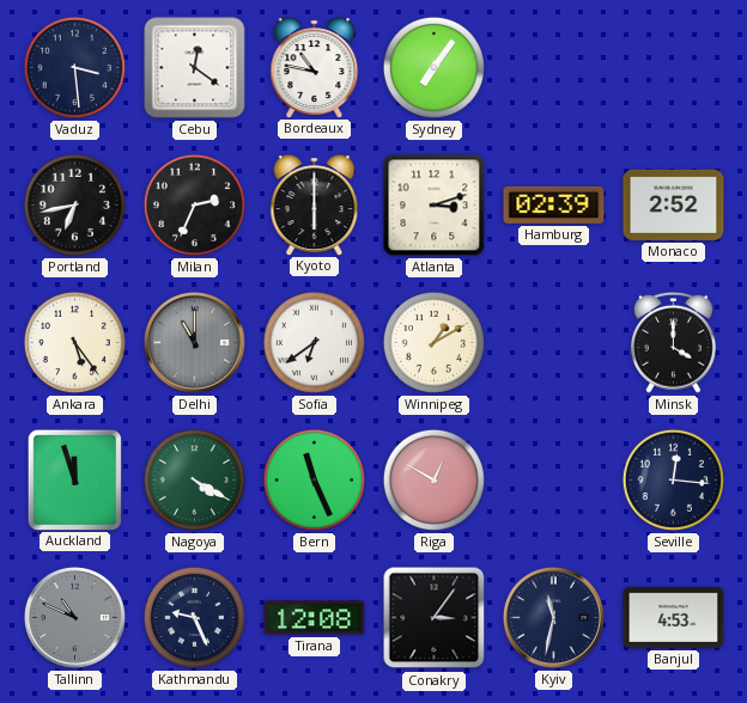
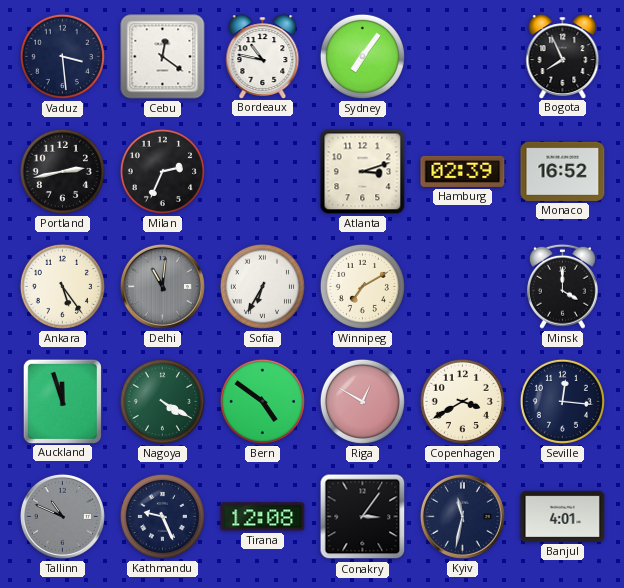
Bogota: none -> 7:56
Portland: 6:43 -> 2:43
Kyoto: 6:00 -> none
Monaco: 2:52 -> 16:52
Delhi: 11:00 -> 11:01
Sofia: 6:39 -> 6:35
Winnipeg: 1:10 -> 7:10
Bern: 11:26 -> 4:51
Copenhagen: none -> 3:40
Banjul: 4:53 -> 4:01
